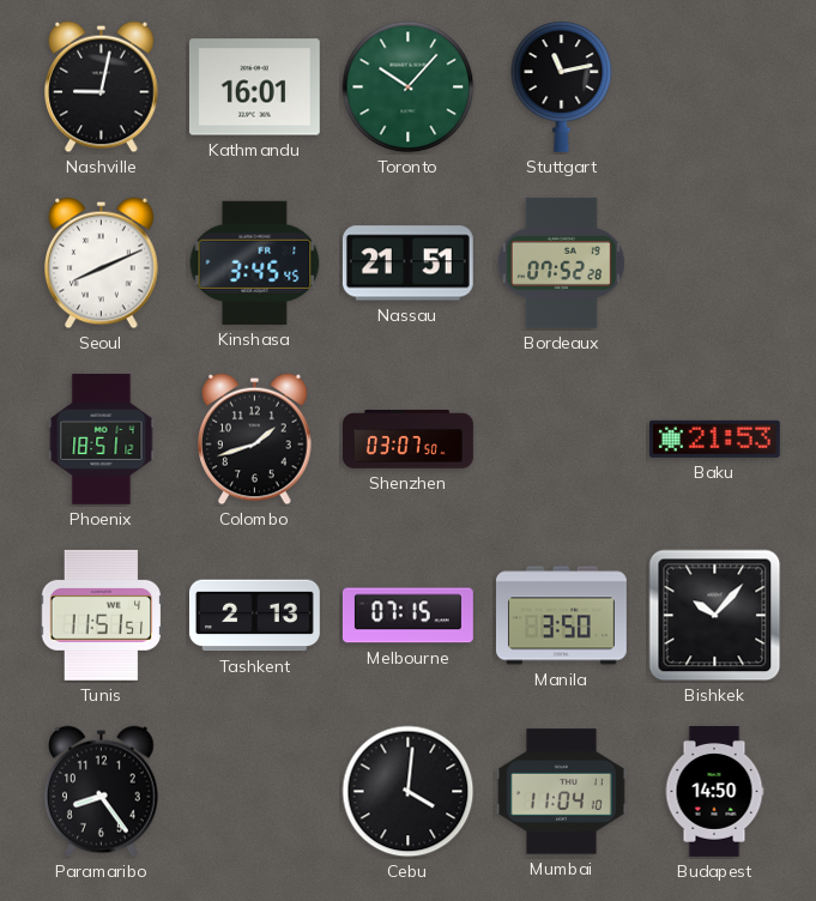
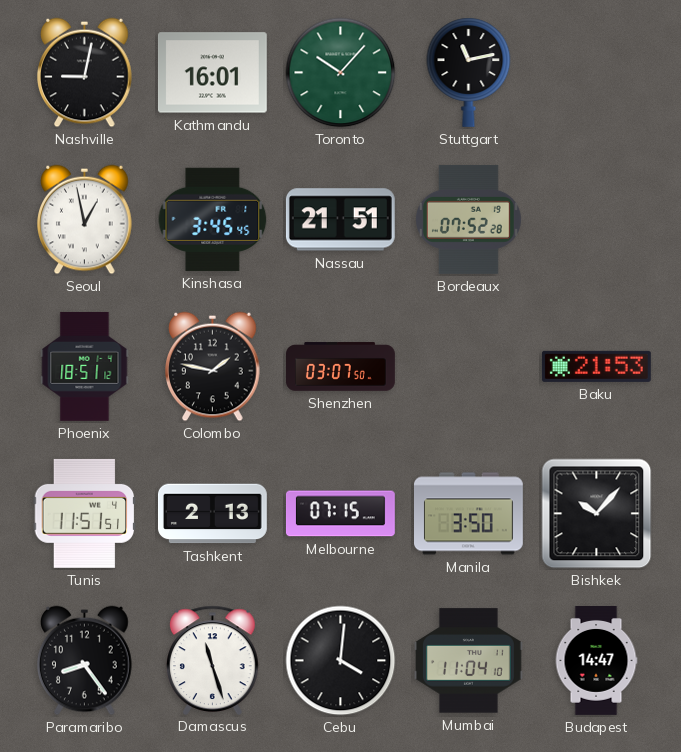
Seoul: 8:11 -> 12:58
Colombo: 1:42 -> 1:47
Damascus: none -> 11:27
Budapest: 14:50 -> 14:47
